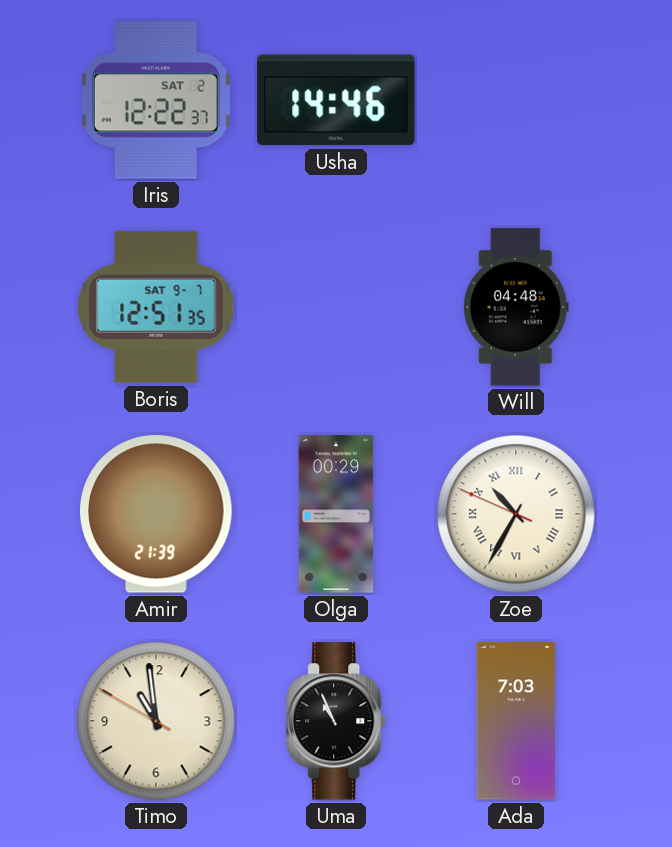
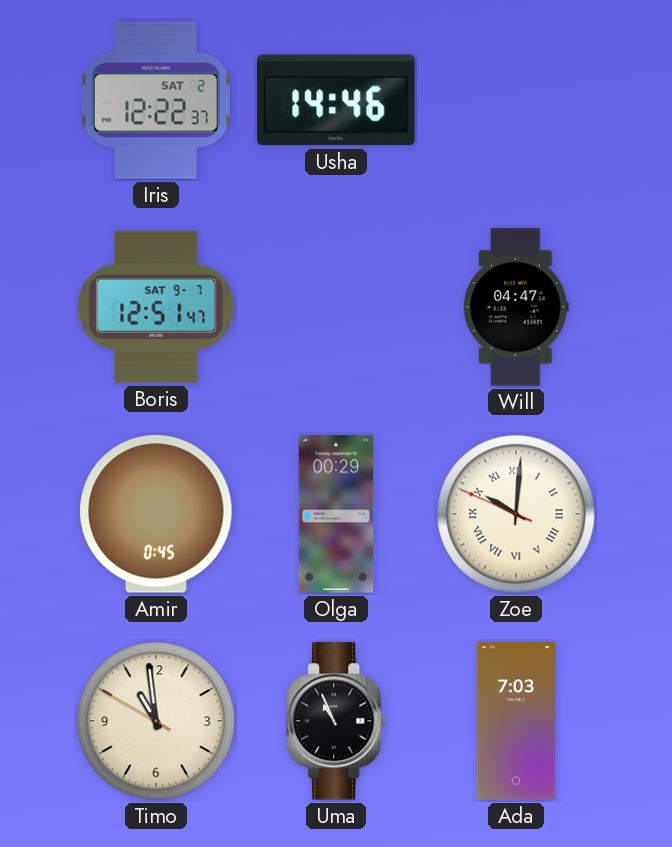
Boris: 12:51:35 -> 12:51:47
Will: 04:48 -> 04:47
Amir: 21:39 -> 0:45
Zoe: 10:34 -> 10:00
